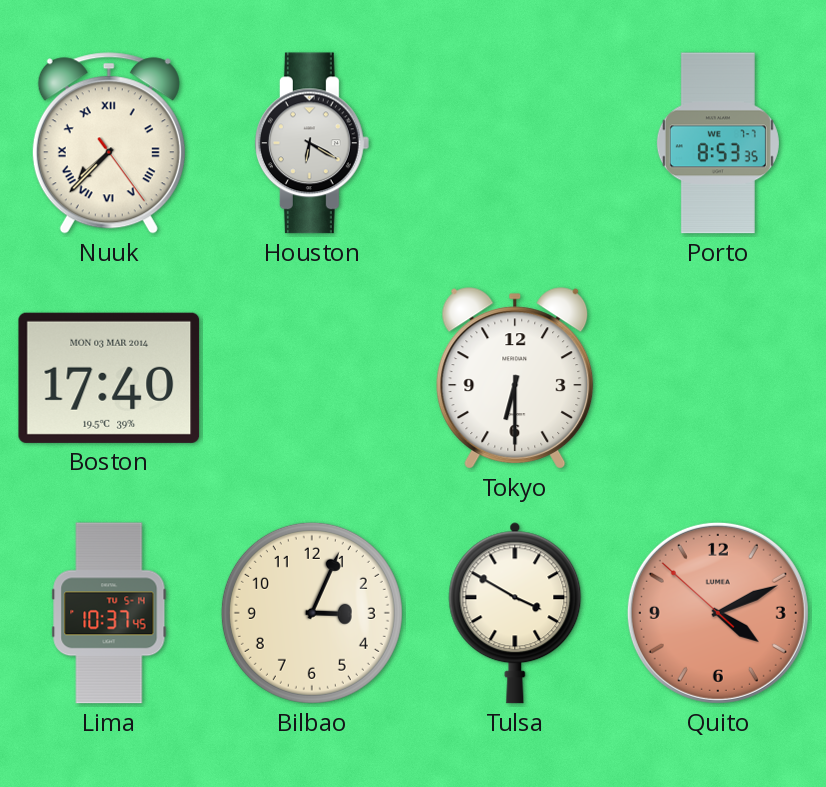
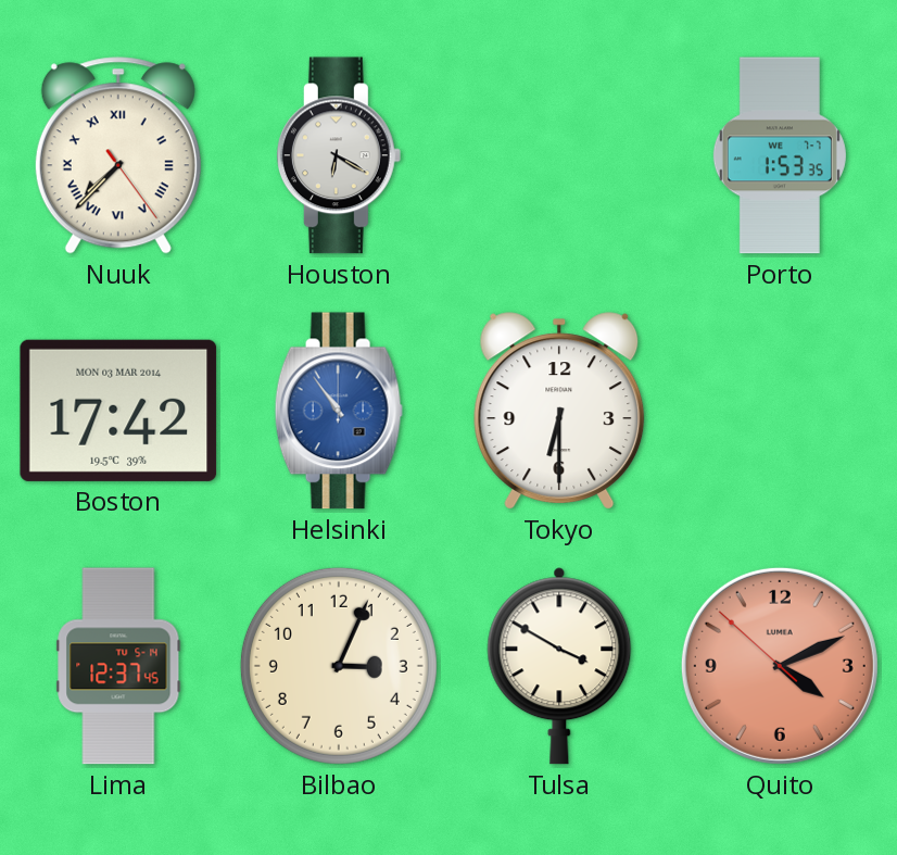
Porto: 8:53 -> 1:53
Boston: 17:40 -> 17:42
Helsinki: none -> 10:54
Lima: 10:37 -> 12:37
